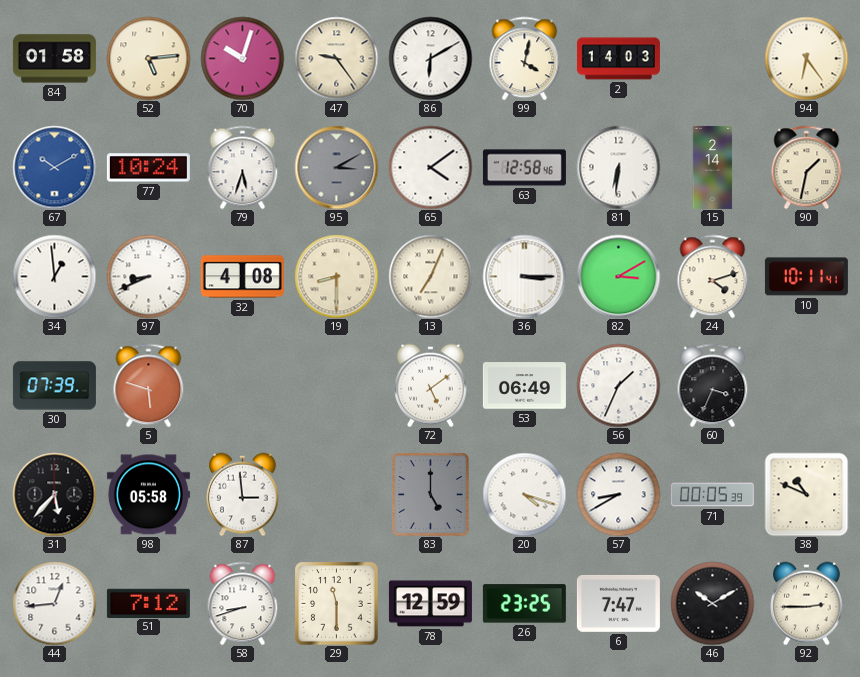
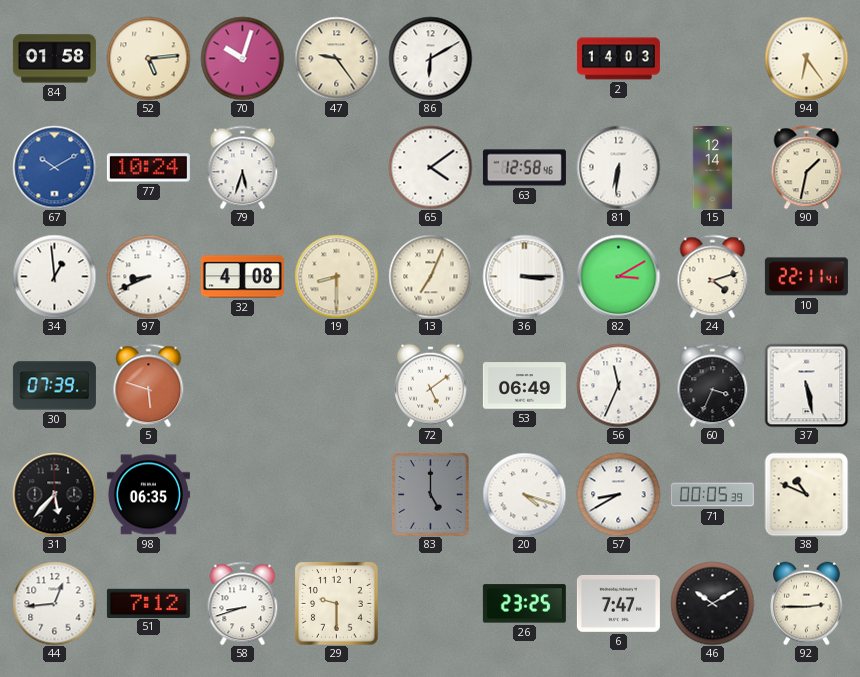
99: 4:02 -> none
95: 3:10 -> none
15: 2:14 -> 12:14
10: 10:11 -> 22:11
56: 1:34 -> 11:34
37: none -> 5:28
98: 05:58 -> 06:35
87: 2:59 -> none
29: 11:30 -> 9:30
78: 12:59 -> none
